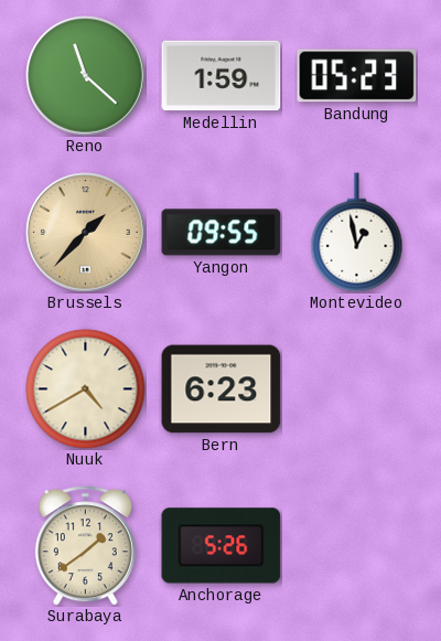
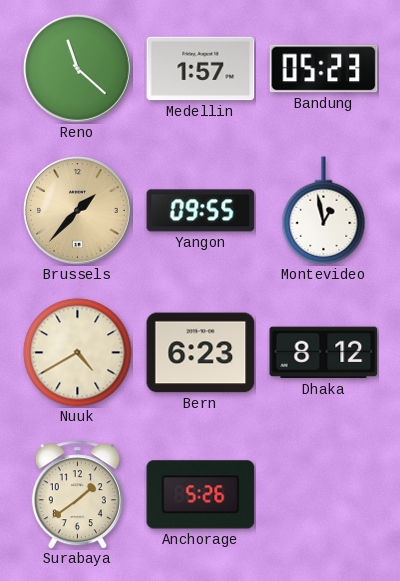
Medellin: 1:59 -> 1:57
Dhaka: none -> 8:12
